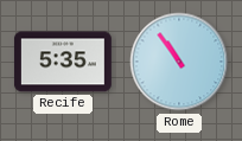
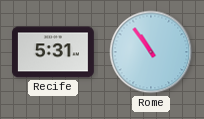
Recife: 5:35 -> 5:31
